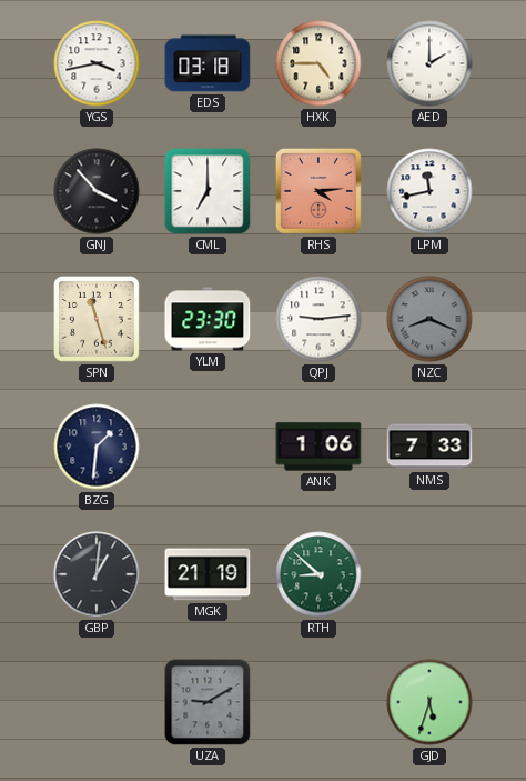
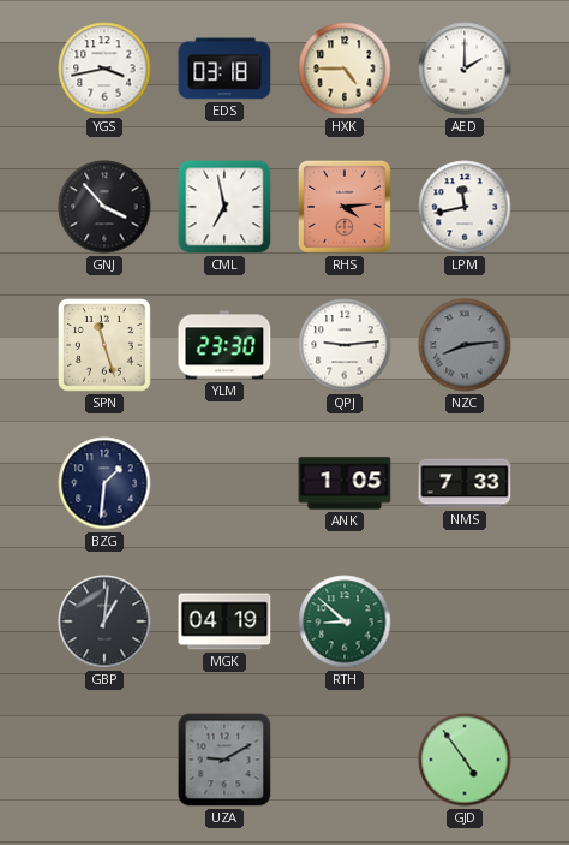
CML: 7:00 -> 6:58
NZC: 8:19 -> 8:14
ANK: 1:06 -> 1:05
MGK: 21:19 -> 04:19
GJD: 5:33 -> 4:54
